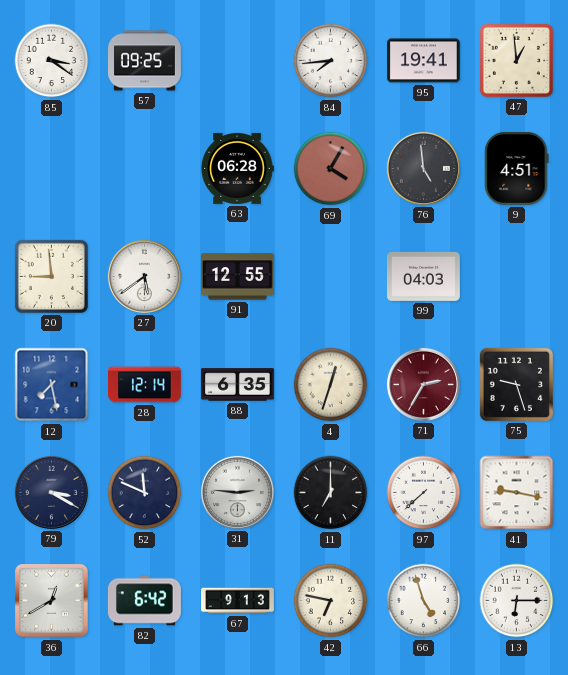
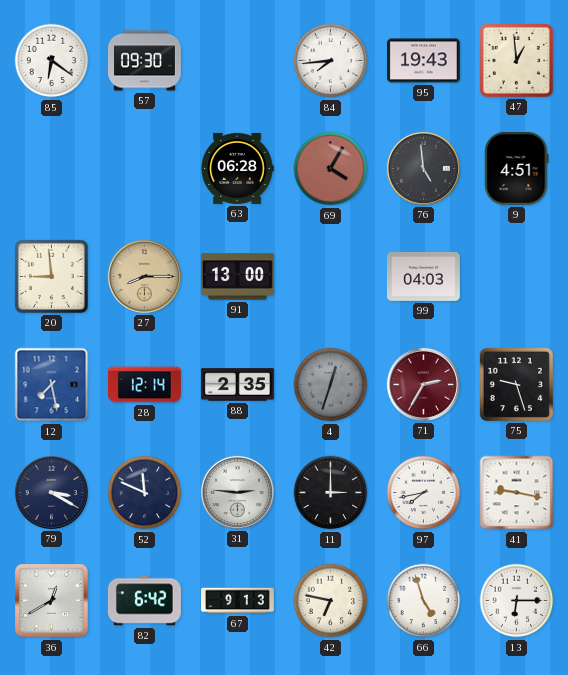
85: 3:21 -> 6:21
57: 09:25 -> 09:30
95: 19:41 -> 19:43
27: 5:39 -> 8:15
27 dial: white -> champagne
91: 12:55 -> 13:00
88: 6:35 -> 2:35
4 dial: cream -> grey
11: 7:00 -> 3:00
97: 7:38 -> 7:43
